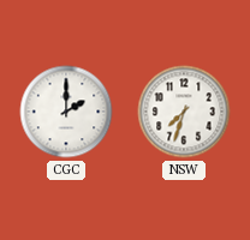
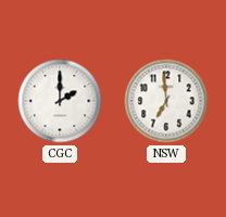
NSW: 7:33 -> 6:59
